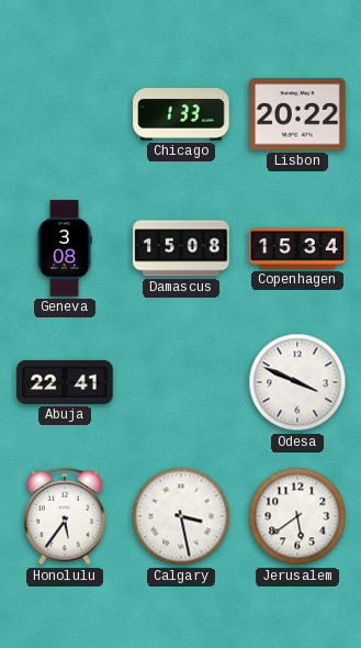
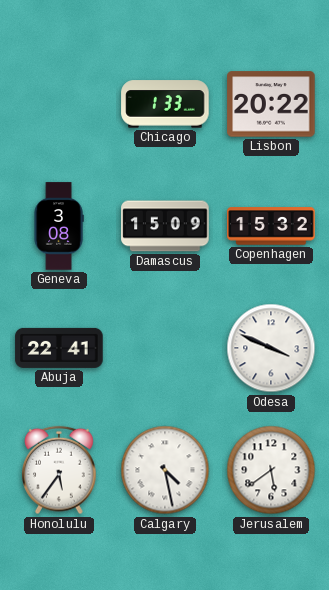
Damascus: 15:08 -> 15:09
Copenhagen: 15:34 -> 15:32
Calgary: 3:28 -> 4:28
